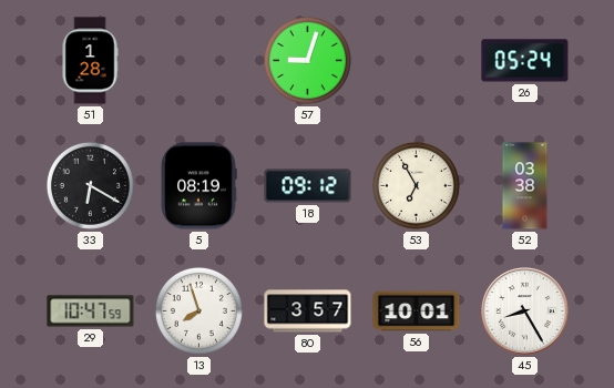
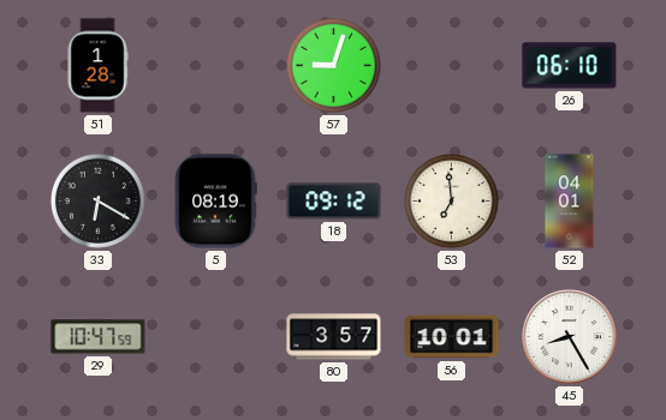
26: 05:24 -> 06:10
53: 6:55 -> 6:59
52: 03:38 -> 04:01
13: 7:57 -> none
